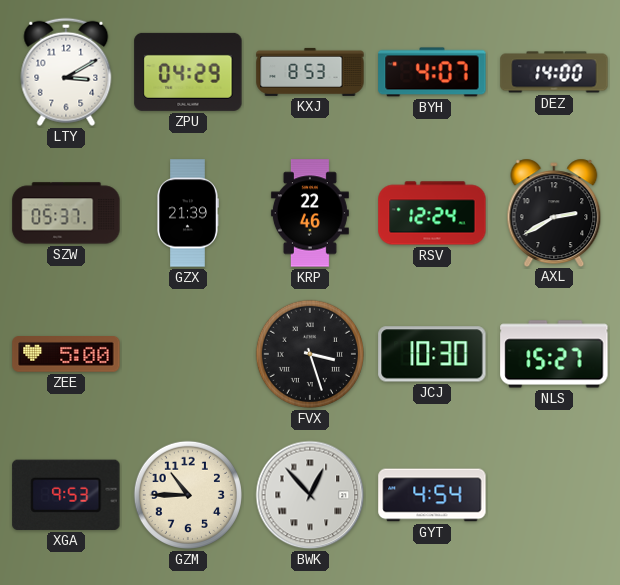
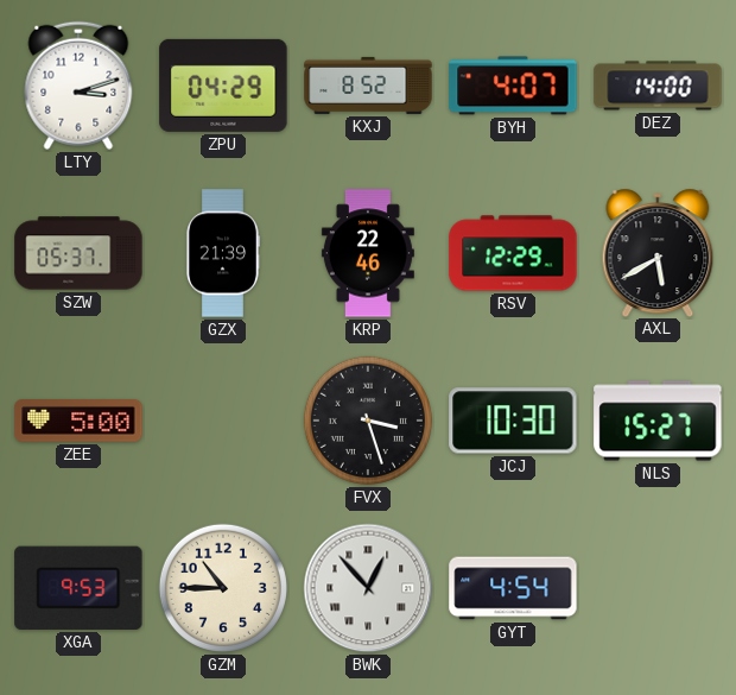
LTY: 3:10 -> 3:12
KXJ: 8:53 -> 8:52
RSV: 12:24 -> 12:29
AXL: 2:40 -> 5:40
